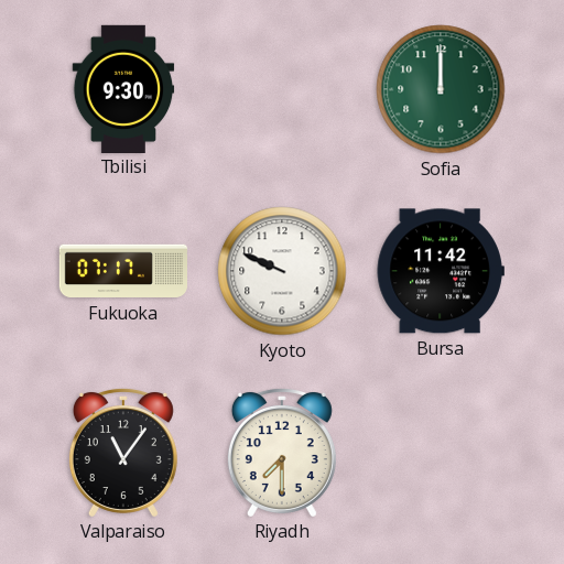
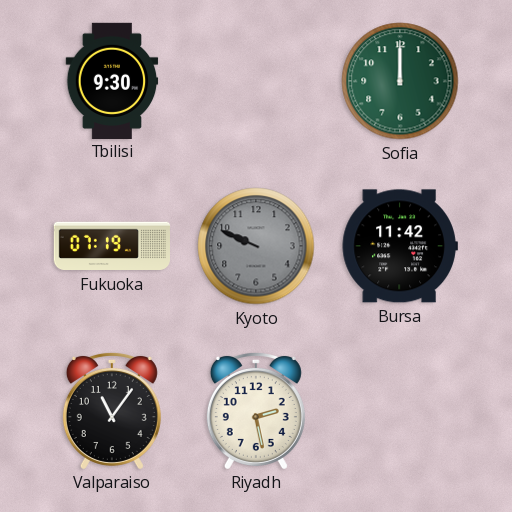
Fukuoka: 07:17 -> 07:19
Kyoto dial: white -> grey
Riyadh: 7:30 -> 2:28
